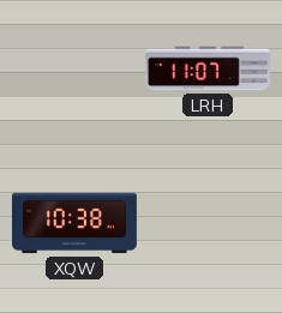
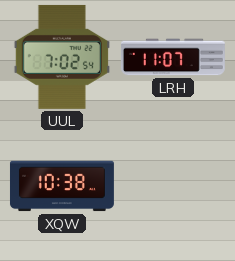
UUL: none -> 7:02
